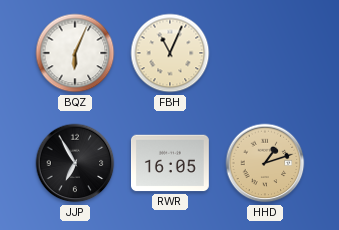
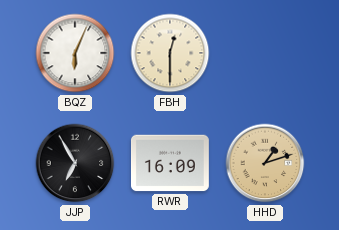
FBH: 11:04 -> 12:30
RWR: 16:05 -> 16:09
